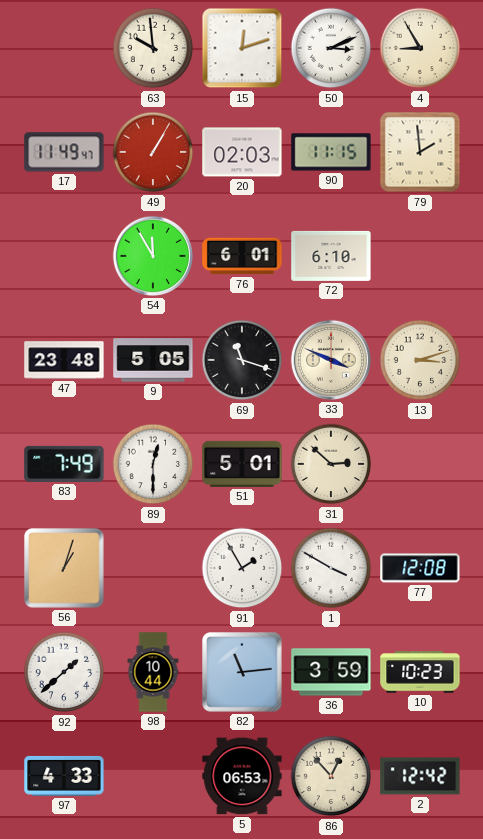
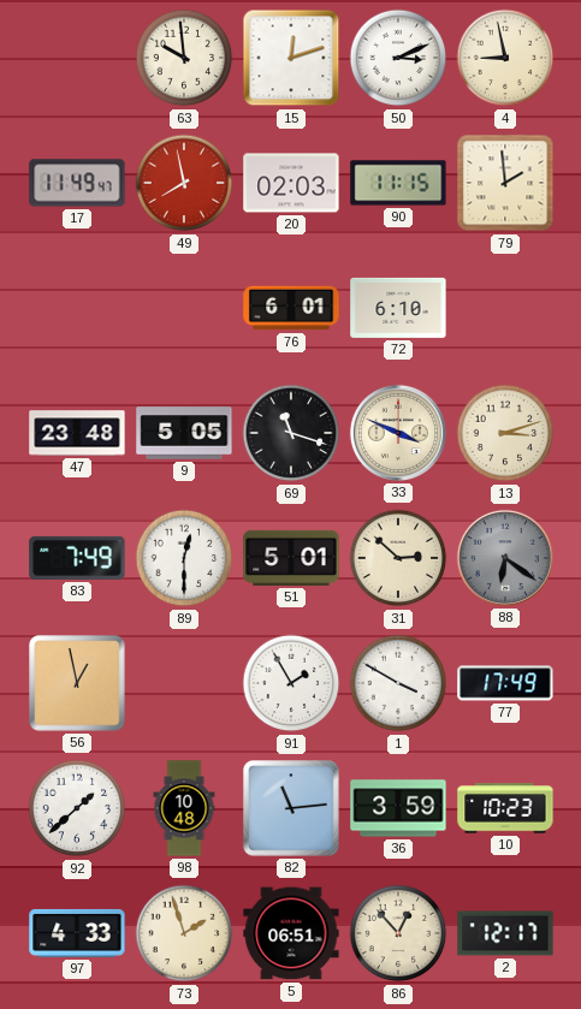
4: 8:55 -> 8:58
49: 1:05 -> 7:58
54: 11:55 -> none
88: none -> 6:21
56: 1:03 -> 12:58
77: 12:08 -> 17:49
98: 10:44 -> 10:48
73: none -> 1:57
5: 06:53 -> 06:51
2: 12:42 -> 12:17
